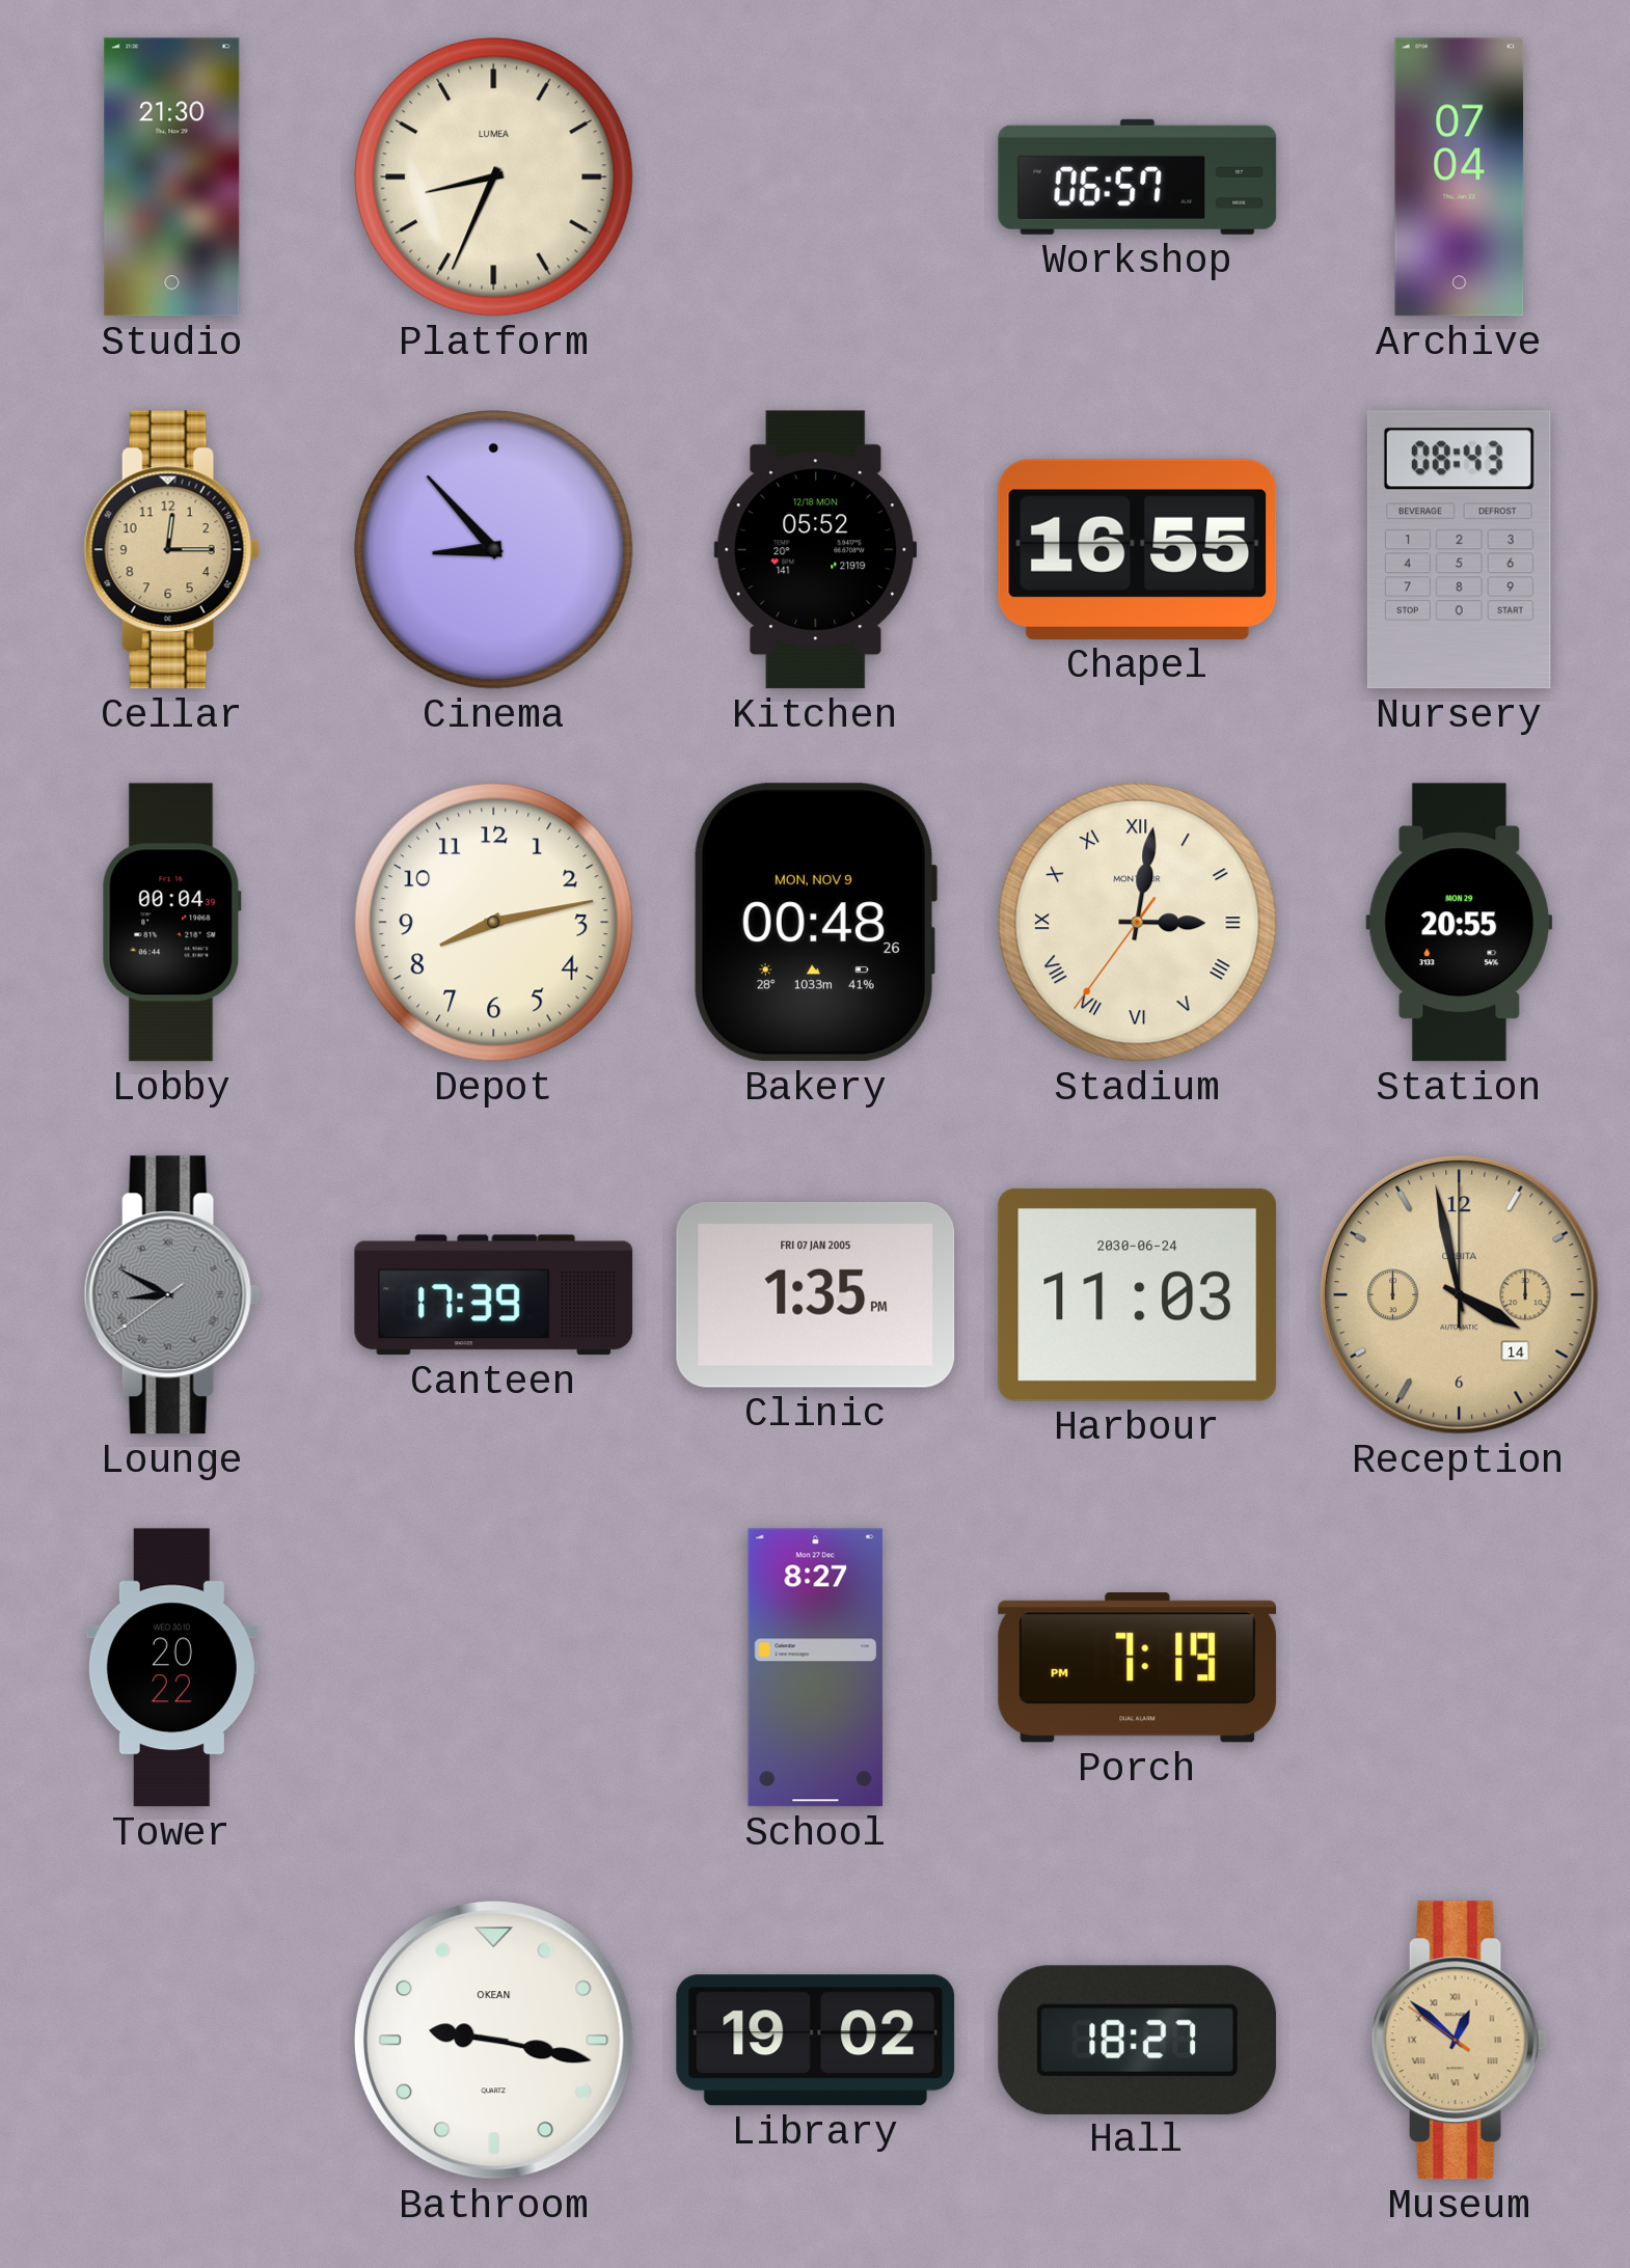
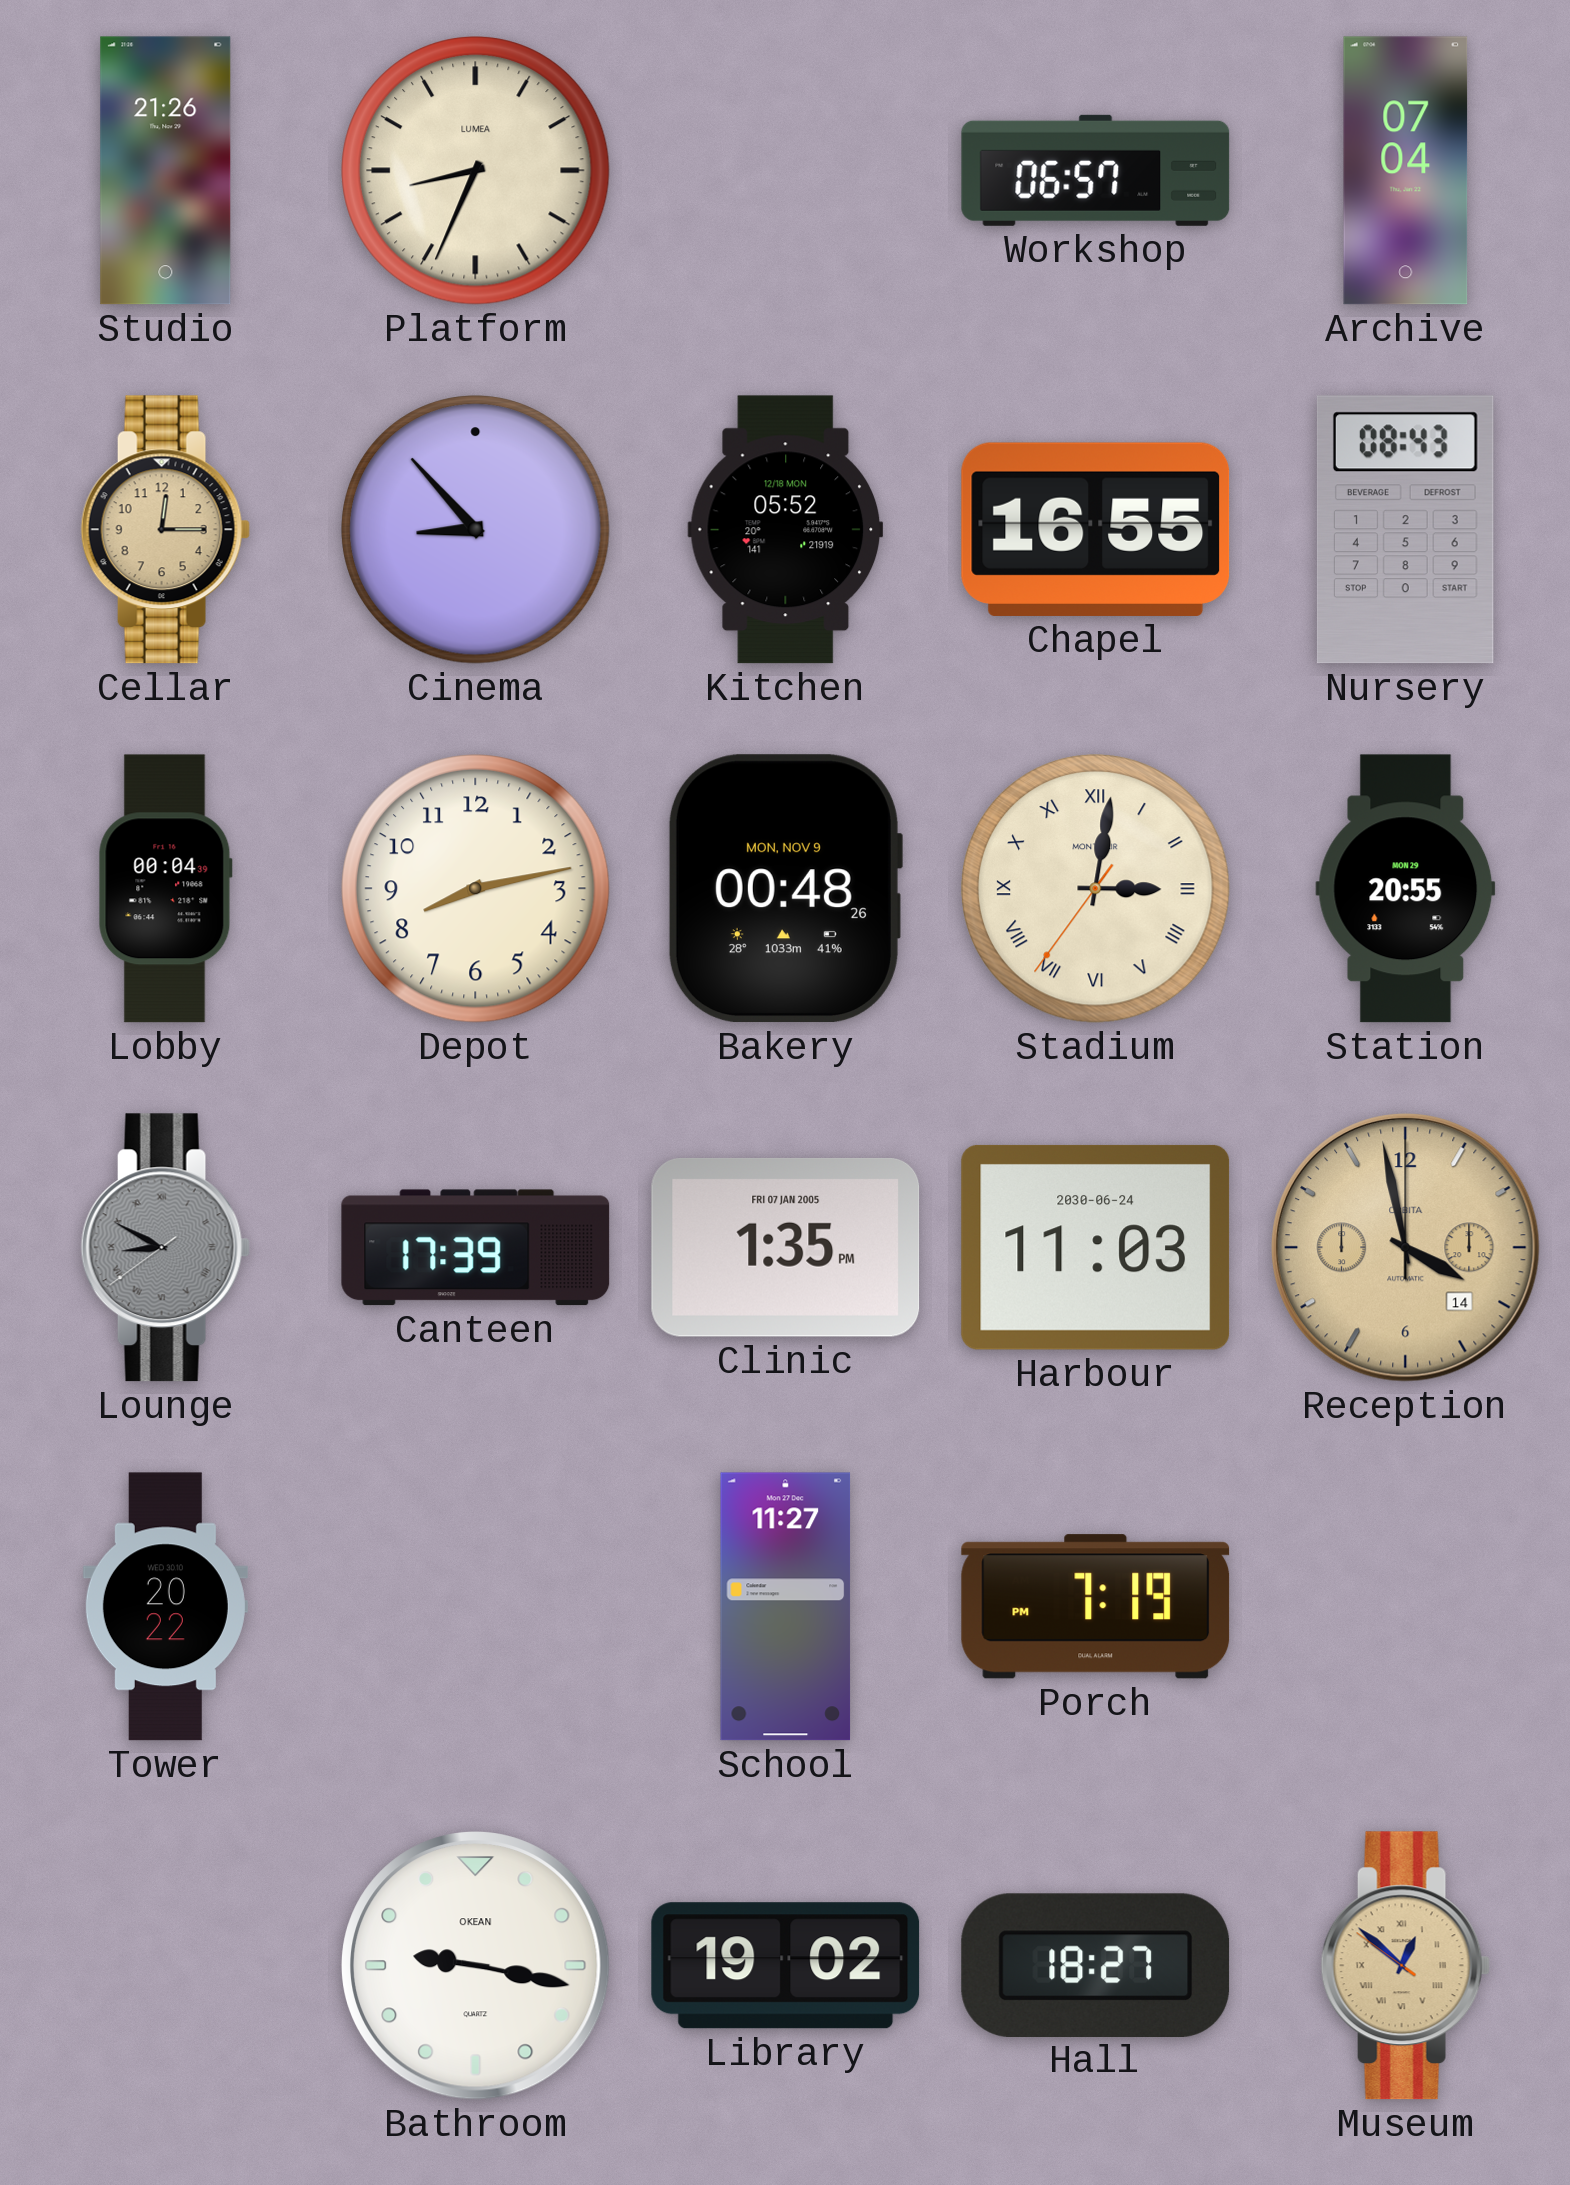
Studio: 21:30 -> 21:26
School: 8:27 -> 11:27
